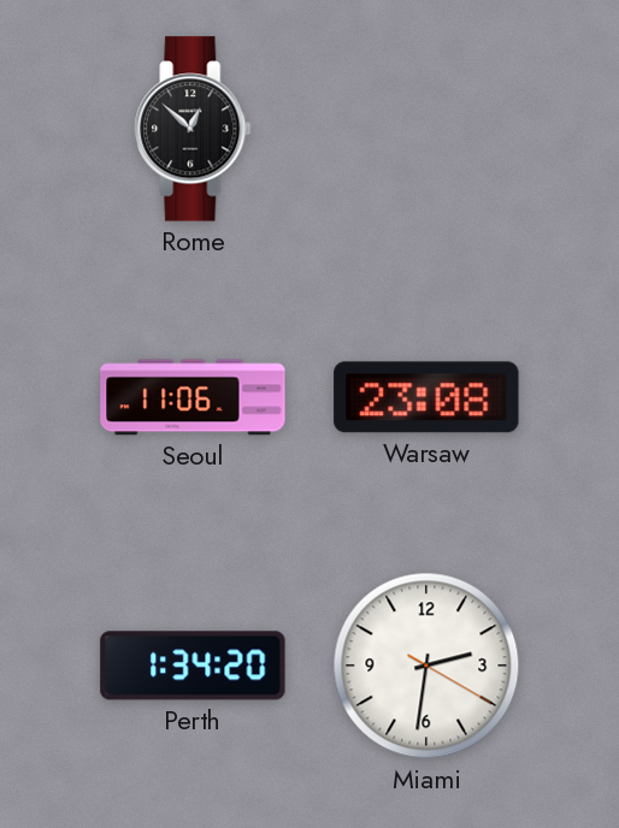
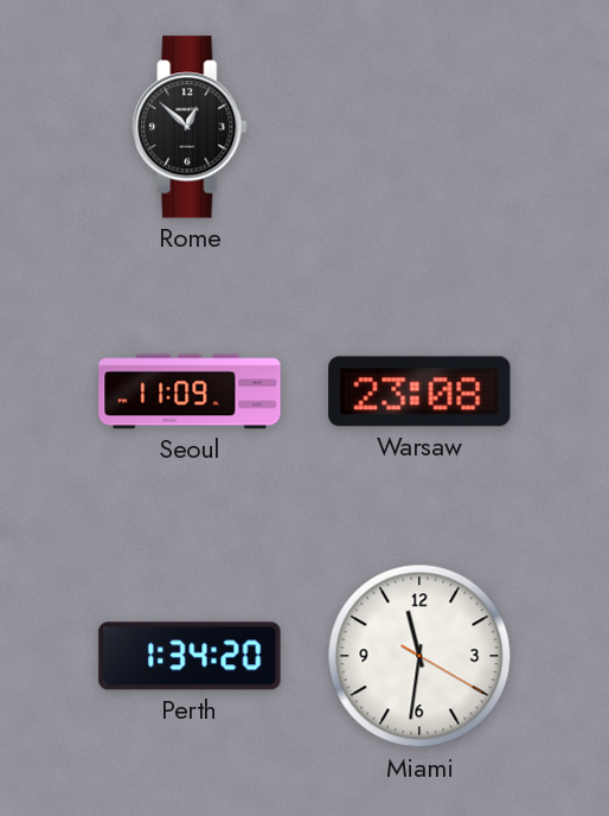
Seoul: 11:06 -> 11:09
Miami: 2:31 -> 11:31
